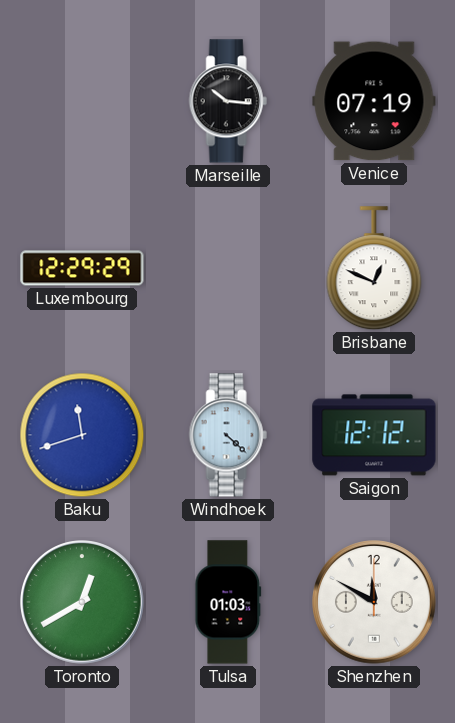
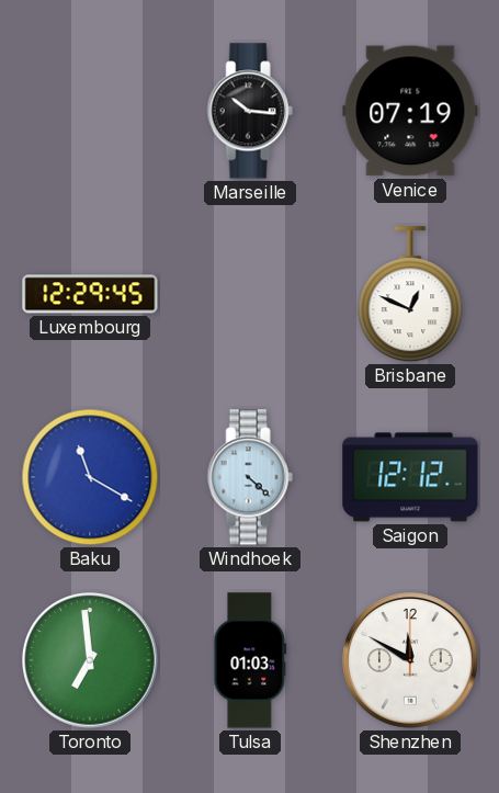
Luxembourg: 12:29:29 -> 12:29:45
Baku: 11:42 -> 11:20
Toronto: 12:40 -> 6:59
